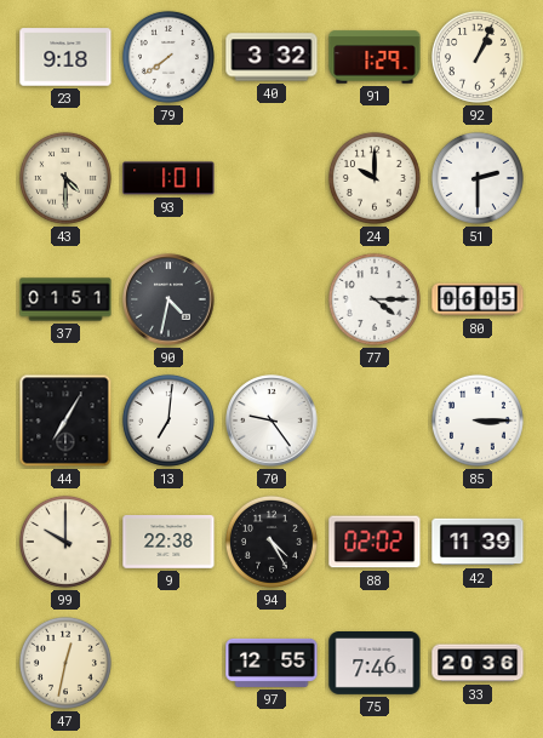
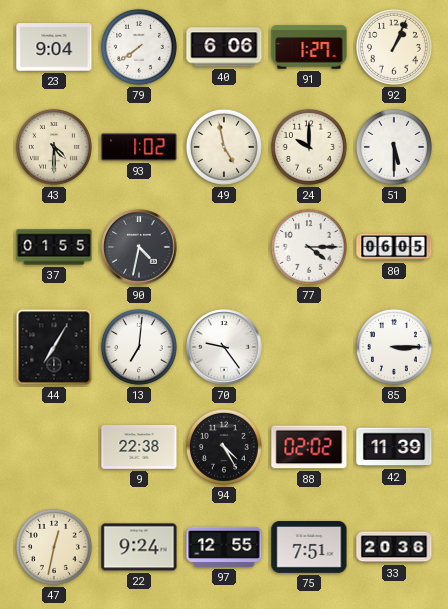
23: 9:18 -> 9:04
40: 3:32 -> 6:06
91: 1:29 -> 1:27
93: 1:01 -> 1:02
49: none -> 4:58
51: 2:30 -> 5:30
37: 01:51 -> 01:55
99: 10:00 -> none
22: none -> 9:24
75: 7:46 -> 7:51
